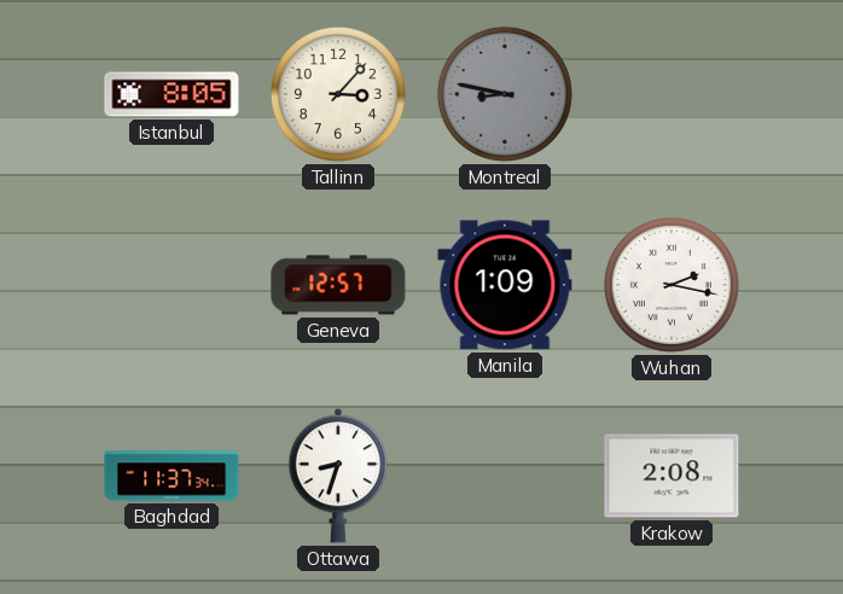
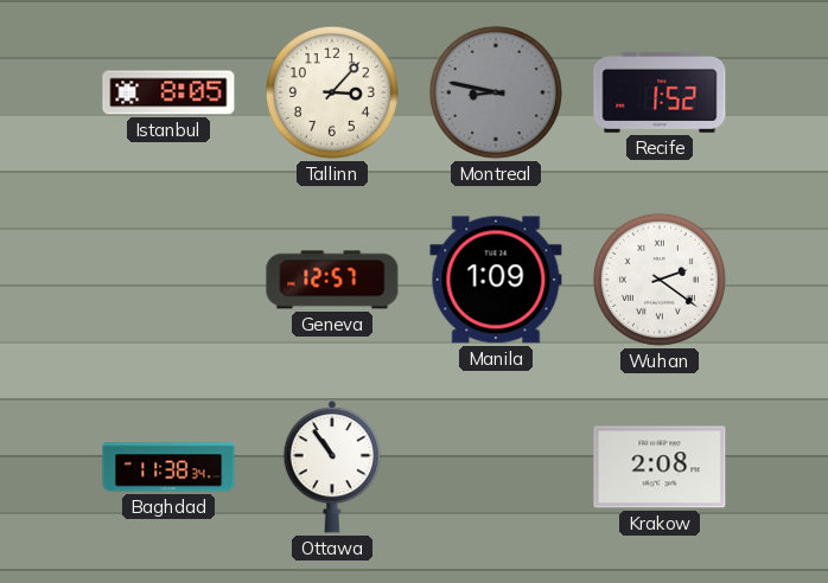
Recife: none -> 1:52
Wuhan: 2:17 -> 2:21
Baghdad: 11:37 -> 11:38
Ottawa: 8:33 -> 10:54
